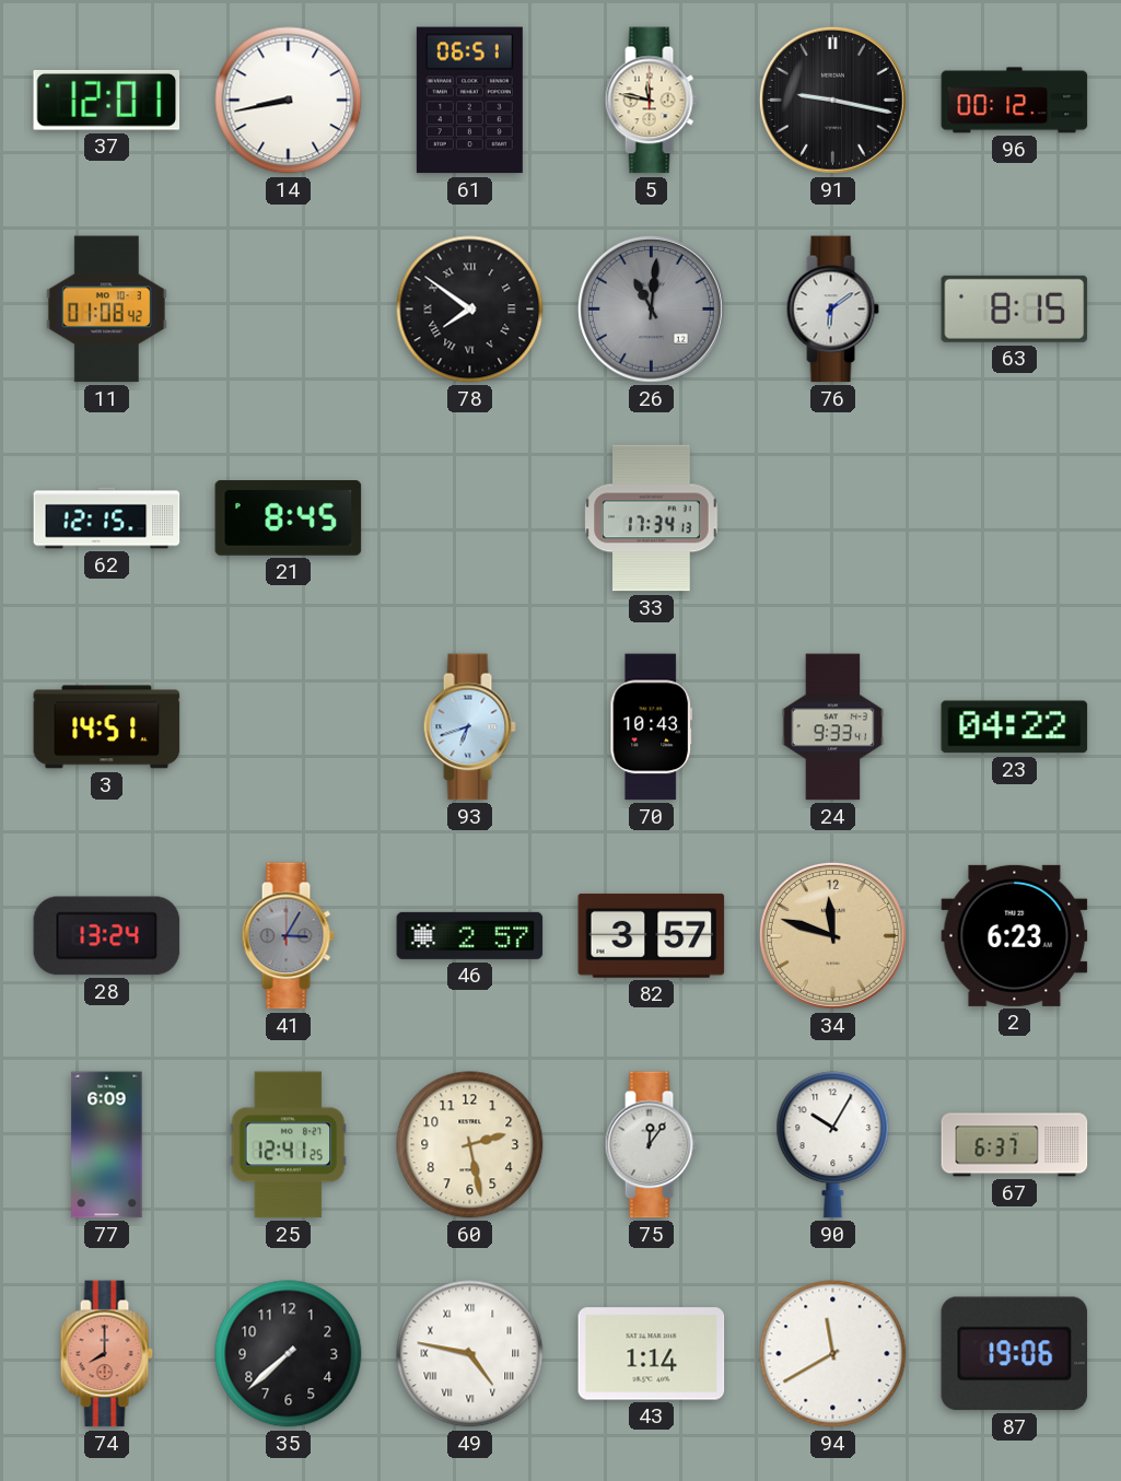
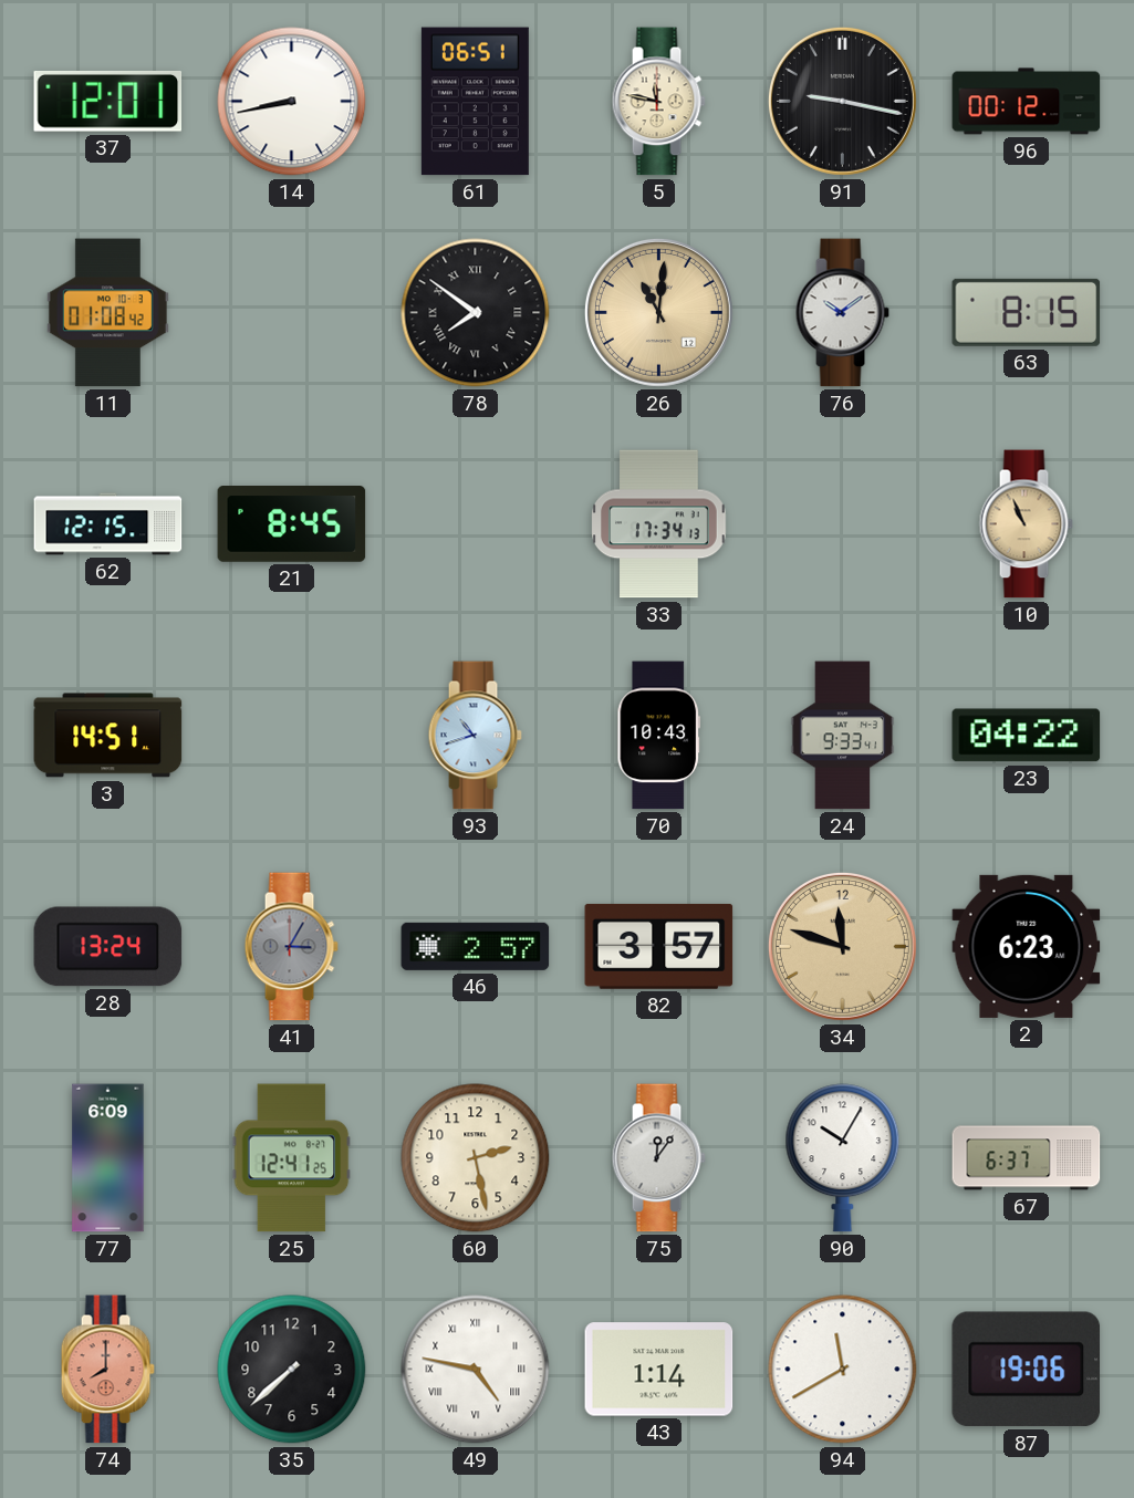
26 dial: grey -> champagne
76: 6:09 -> 10:09
10: none -> 10:56
93: 6:42 -> 10:42
